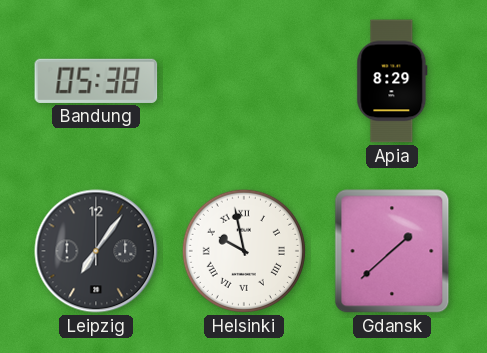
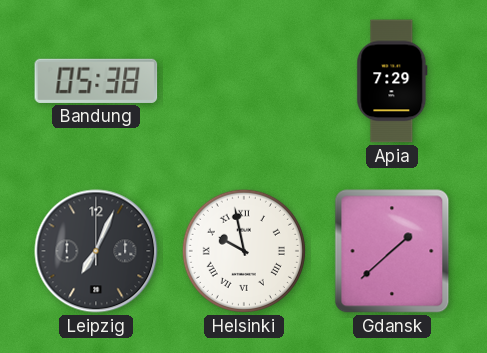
Apia: 8:29 -> 7:29
Leipzig: 7:06 -> 7:04
